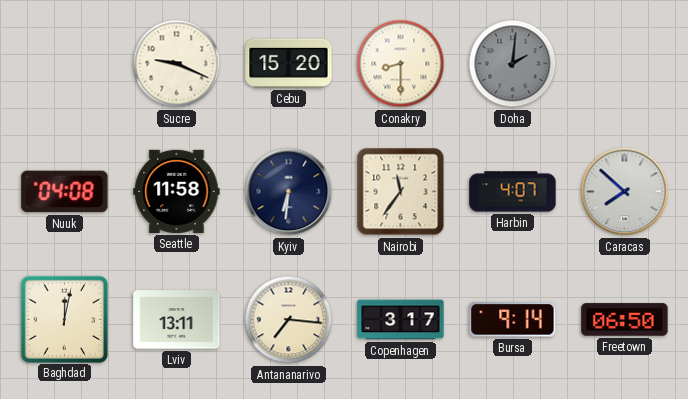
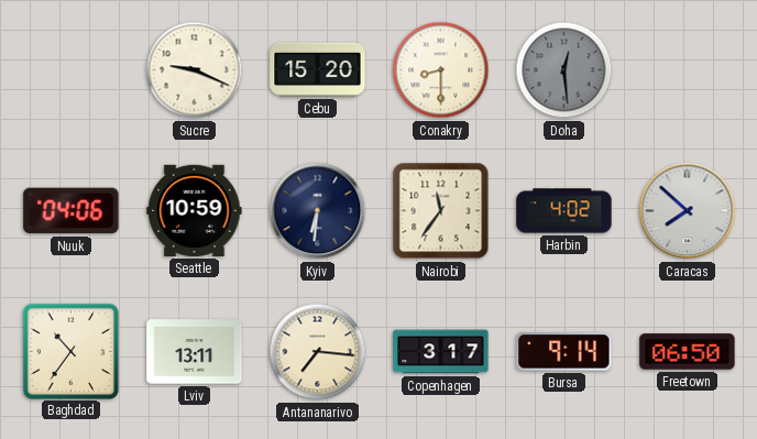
Doha: 2:01 -> 12:29
Nuuk: 04:08 -> 04:06
Seattle: 11:58 -> 10:59
Harbin: 4:07 -> 4:02
Baghdad: 12:02 -> 10:36
